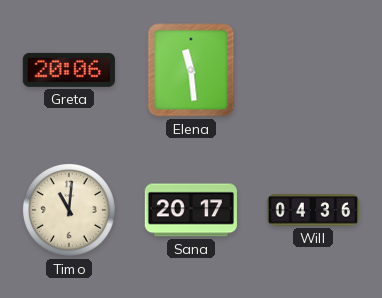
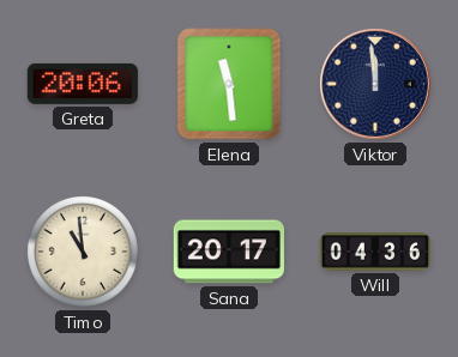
Viktor: none -> 11:59
Timo: 11:01 -> 10:59
